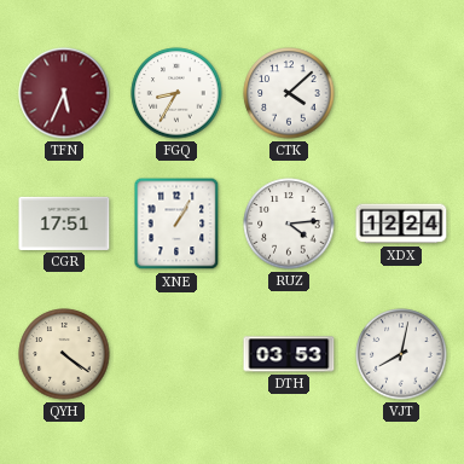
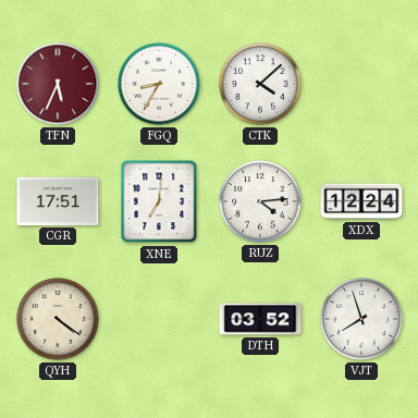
XNE: 1:05 -> 7:01
DTH: 03:53 -> 03:52
VJT: 8:02 -> 7:57
